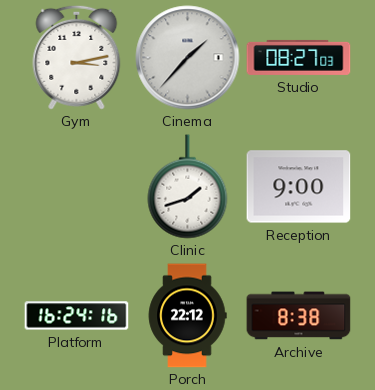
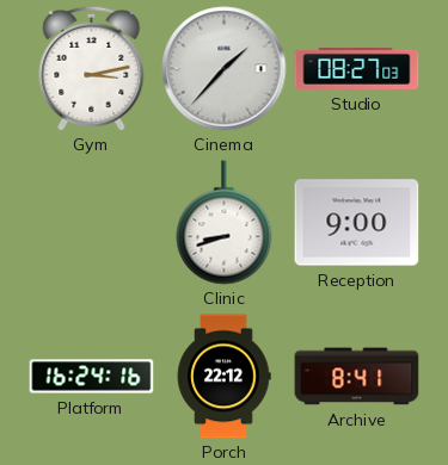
Clinic: 1:42 -> 8:42
Archive: 8:38 -> 8:41
